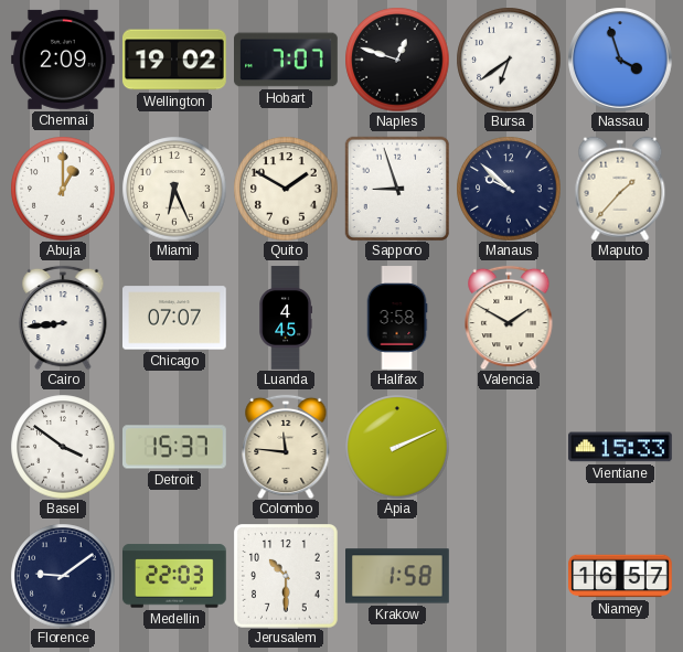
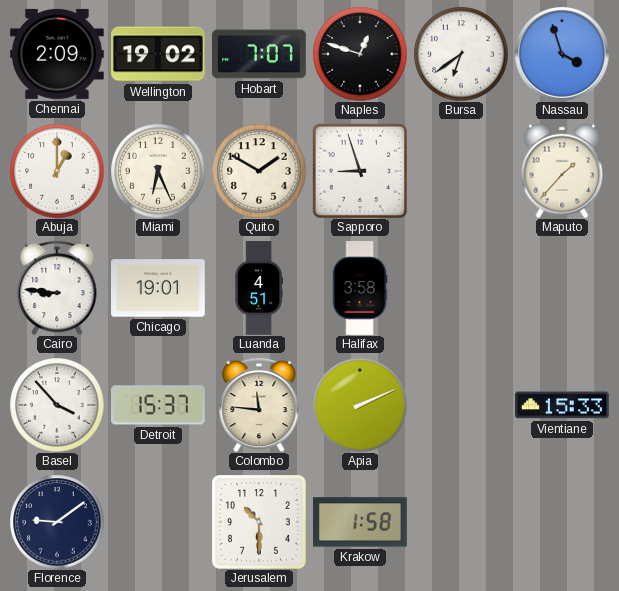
Manaus: 9:52 -> none
Cairo: 8:44 -> 8:46
Chicago: 07:07 -> 19:01
Luanda: 4:45 -> 4:51
Valencia: 1:50 -> none
Basel: 3:51 -> 3:53
Medellin: 22:03 -> none
Niamey: 16:57 -> none
